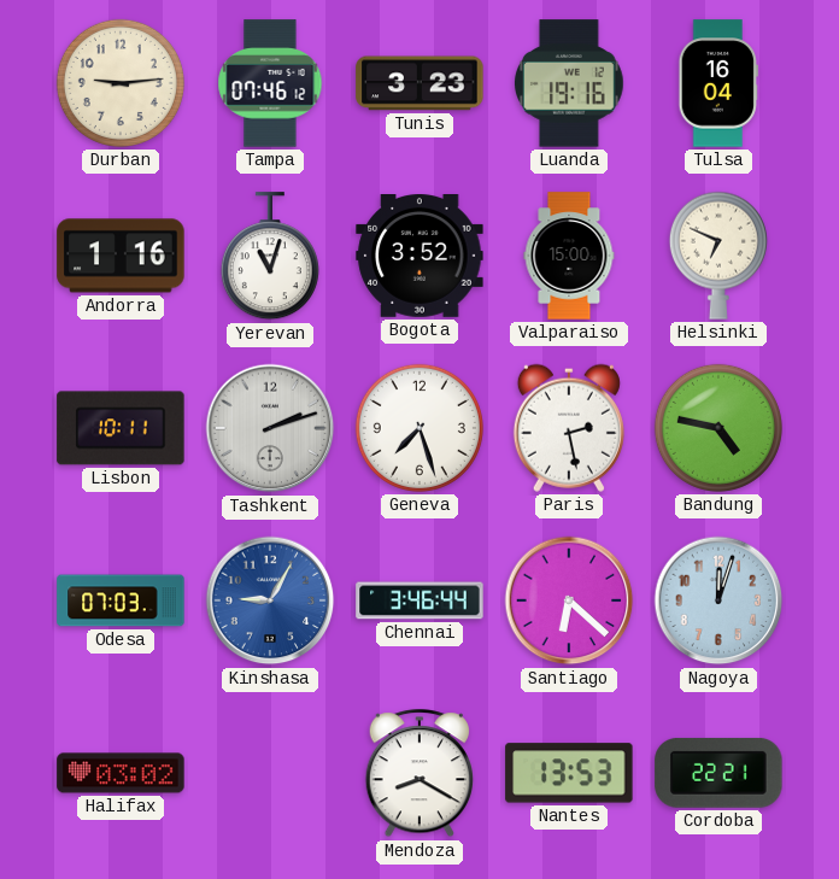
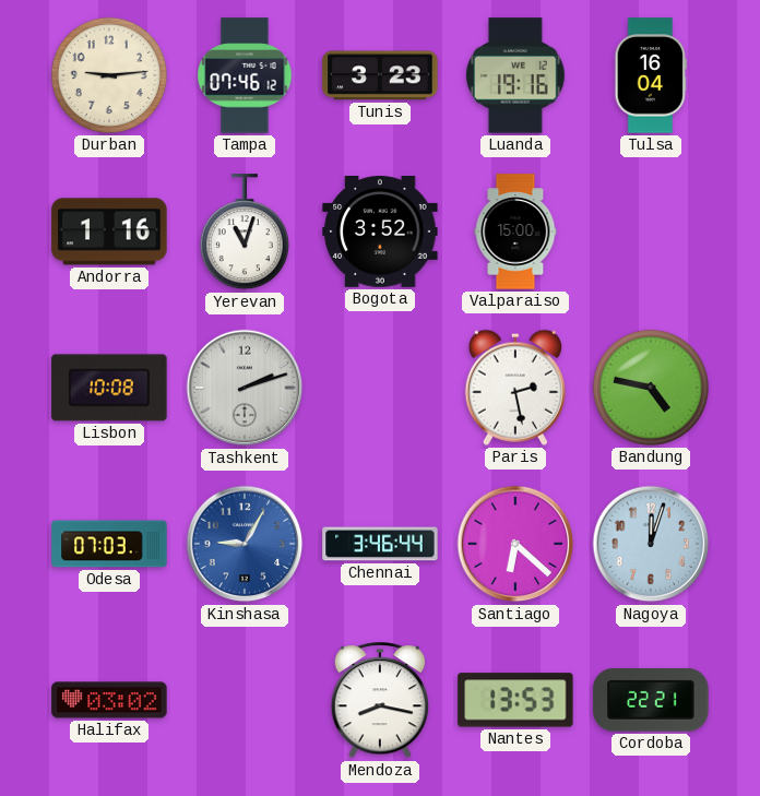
Helsinki: 6:49 -> none
Lisbon: 10:11 -> 10:08
Geneva: 7:27 -> none
Mendoza: 8:20 -> 8:17
